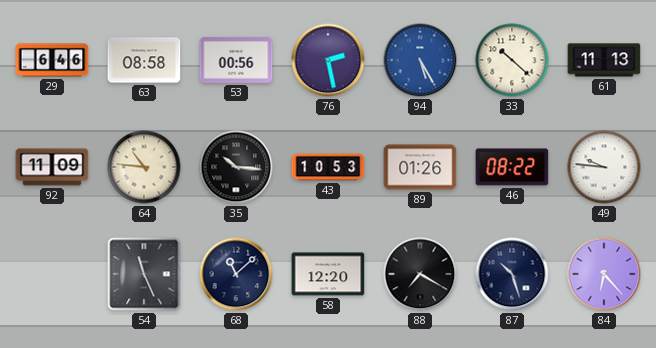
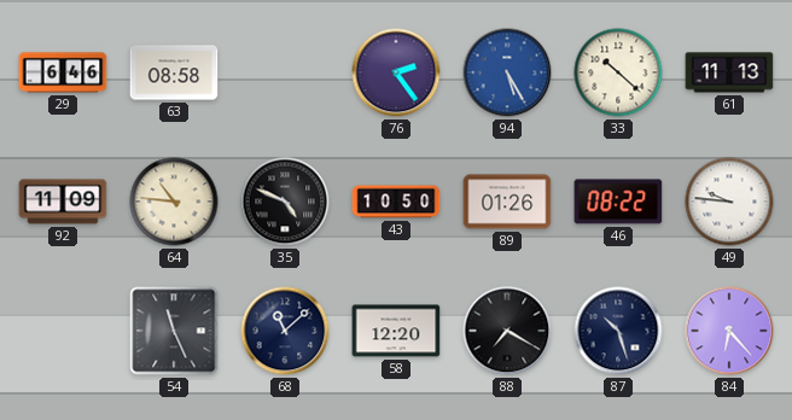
53: 00:56 -> none
76: 2:28 -> 2:24
35: 10:16 -> 4:49
43: 10:53 -> 10:50
